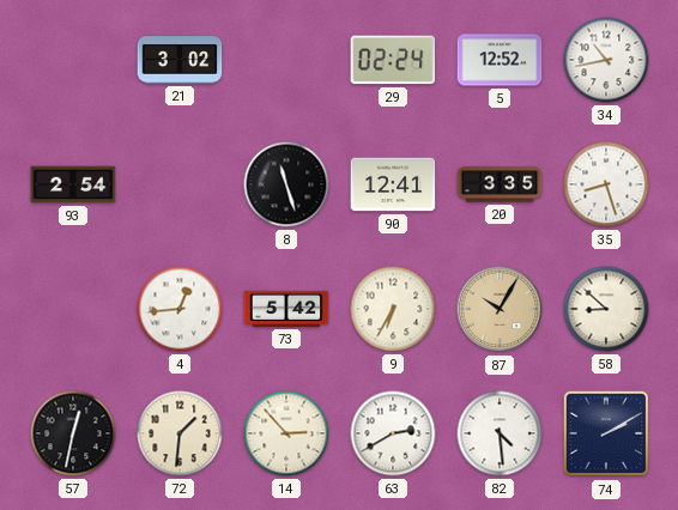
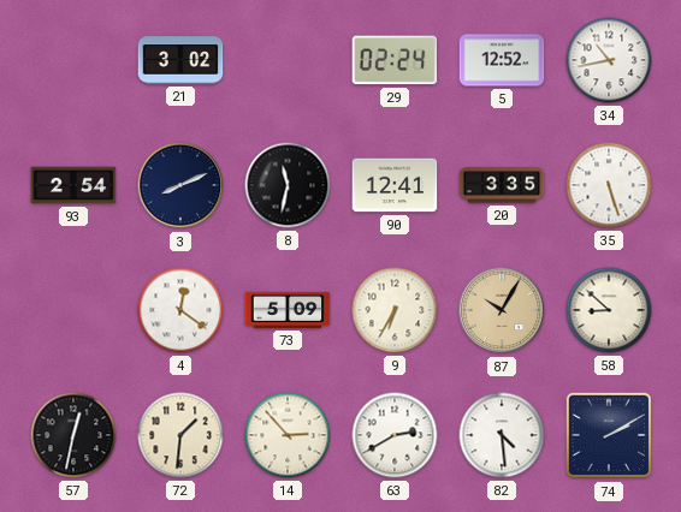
3: none -> 8:11
8: 11:27 -> 11:32
35: 8:27 -> 5:27
4: 12:44 -> 12:21
73: 5:42 -> 5:09
